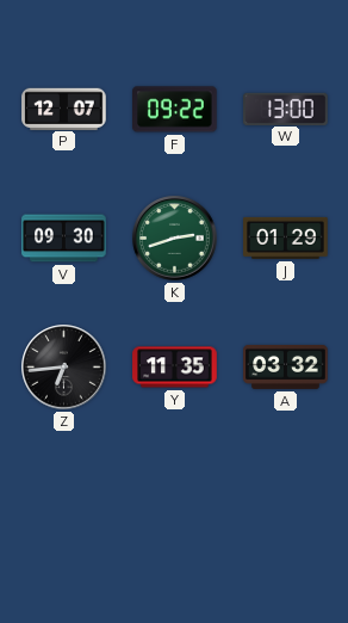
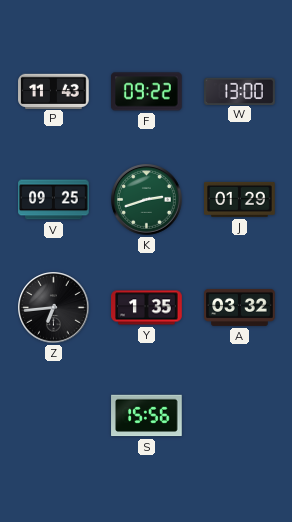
P: 12:07 -> 11:43
V: 09:30 -> 09:25
Y: 11:35 -> 1:35
S: none -> 15:56
